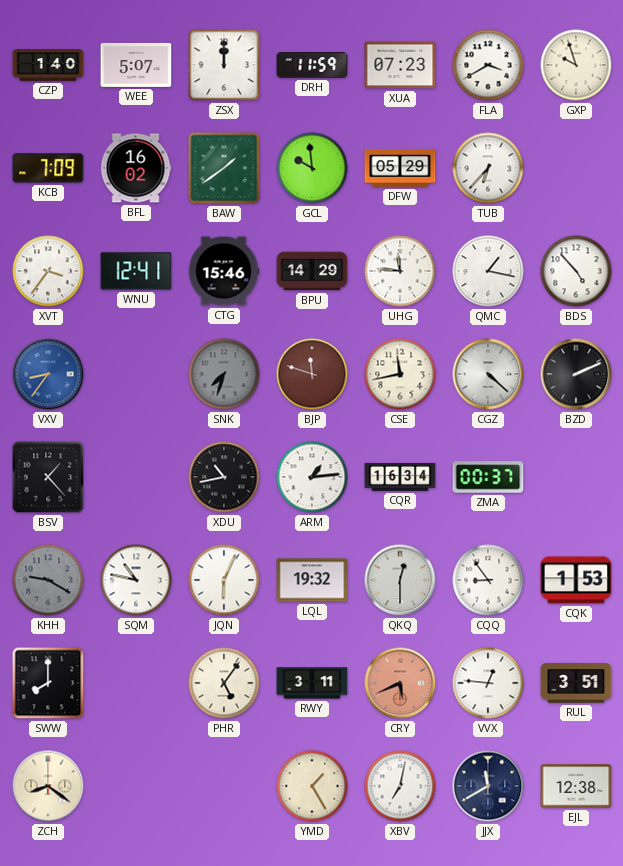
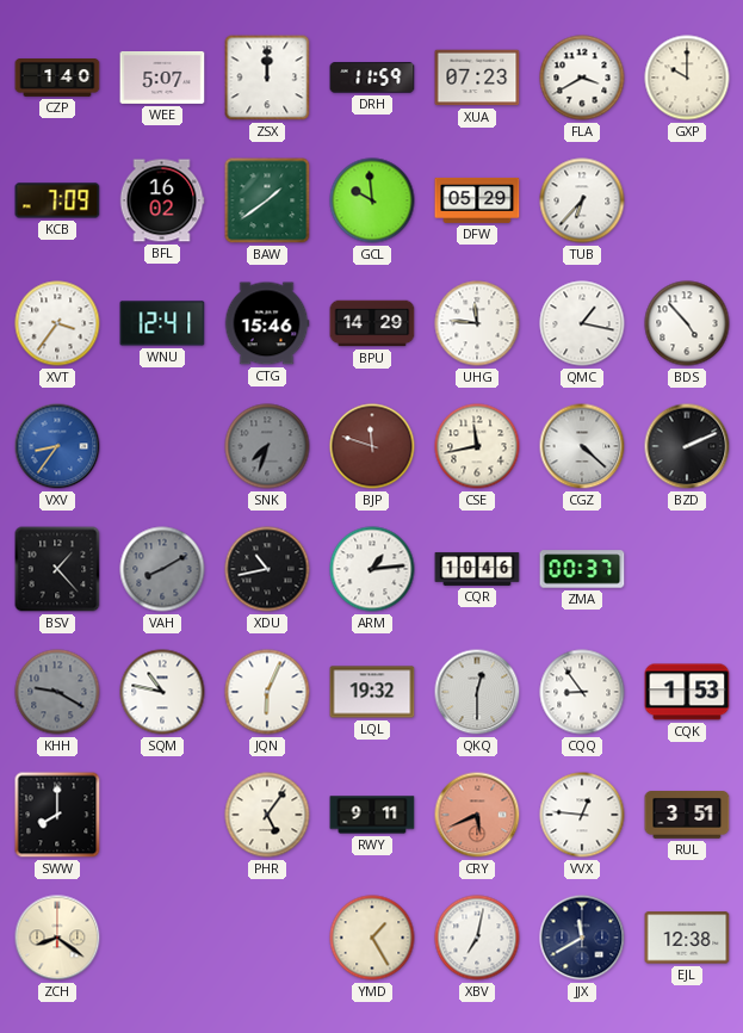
GXP: 9:57 -> 10:00
VAH: none -> 8:10
CQR: 16:34 -> 10:46
RWY: 3:11 -> 9:11
